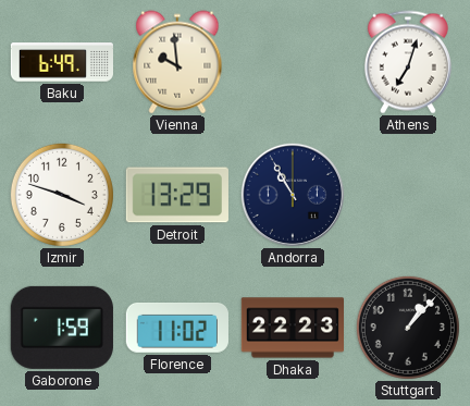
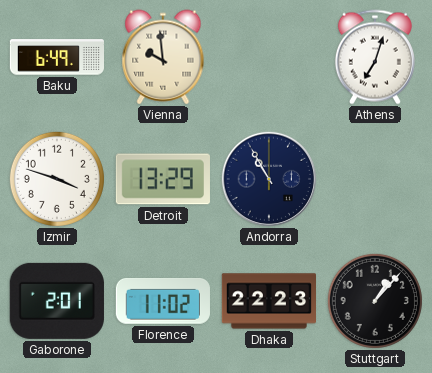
Gaborone: 1:59 -> 2:01
